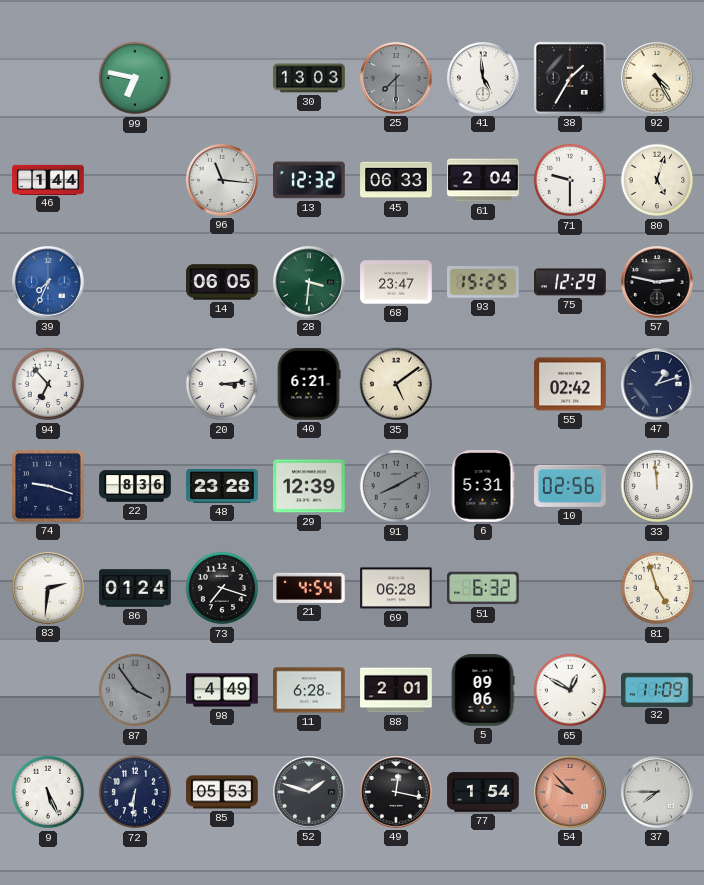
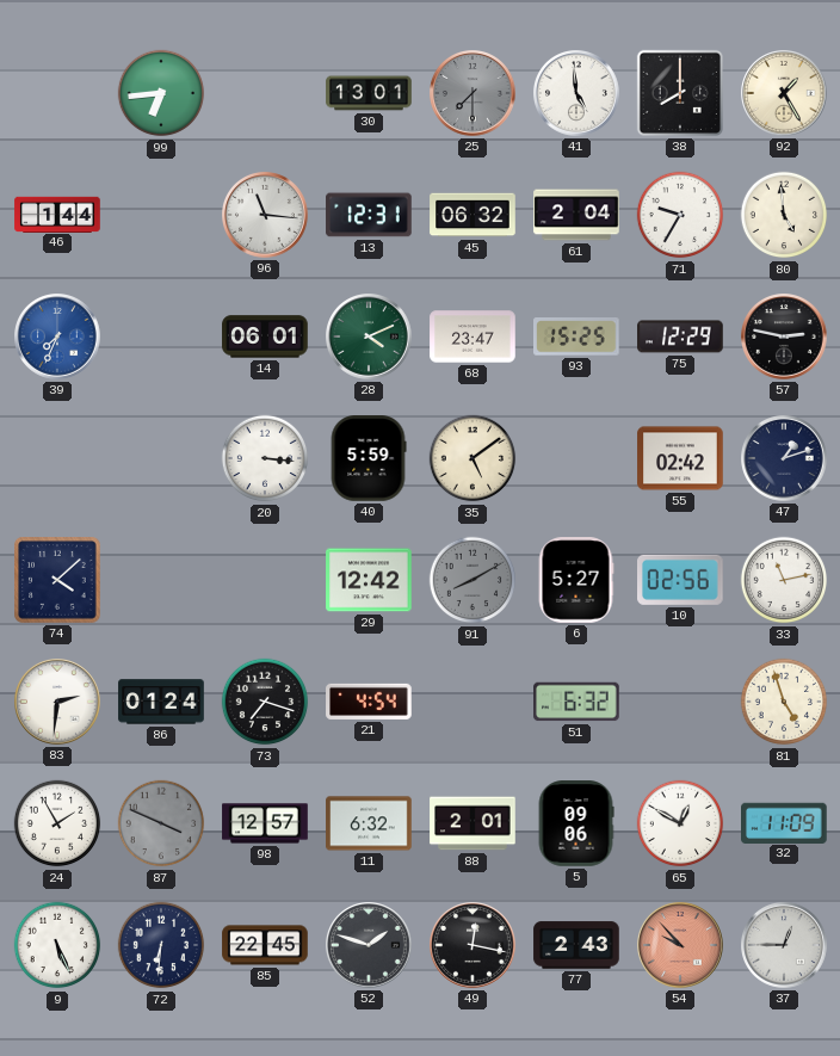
99: 6:47 -> 6:44
30: 13:03 -> 13:01
38: 1:35 -> 8:00
92: 4:25 -> 1:25
13: 12:32 -> 12:31
45: 06:33 -> 06:32
71: 9:30 -> 9:35
80: 5:03 -> 4:59
14: 06:05 -> 06:01
28: 3:31 -> 4:11
94: 6:53 -> none
20: 3:14 -> 3:16
40: 6:21 -> 5:59
74: 9:18 -> 4:08
22: 8:36 -> none
48: 23:28 -> none
29: 12:39 -> 12:42
6: 5:31 -> 5:27
33: 11:59 -> 11:13
69: 06:28 -> none
24: none -> 1:55
87: 3:54 -> 3:49
98: 4:49 -> 12:57
11: 6:28 -> 6:32
85: 05:53 -> 22:45
77: 1:54 -> 2:43
37: 7:45 -> 12:45
